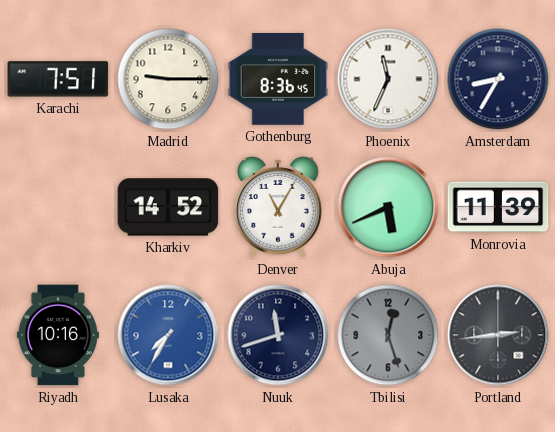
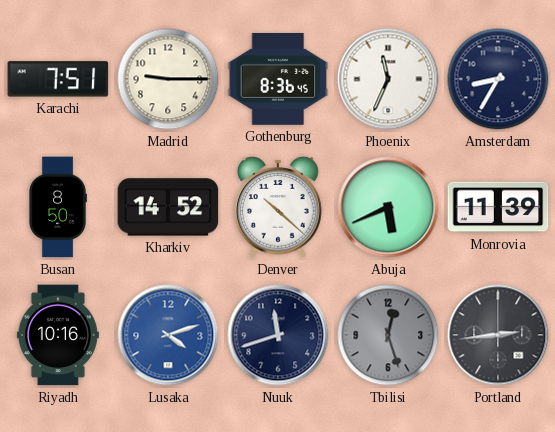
Busan: none -> 8:50
Denver: 11:05 -> 10:22
Lusaka: 7:35 -> 4:12
